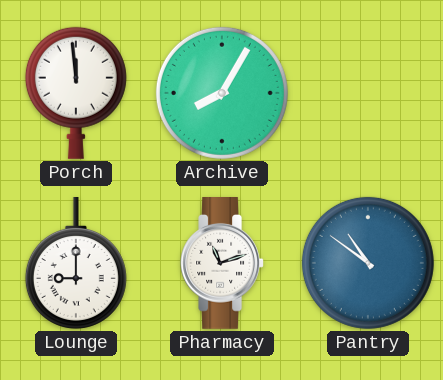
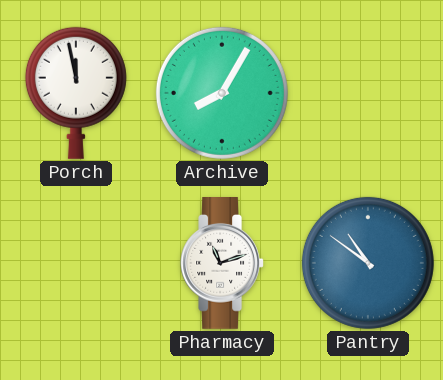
Porch: 11:59 -> 11:58
Lounge: 9:00 -> none
